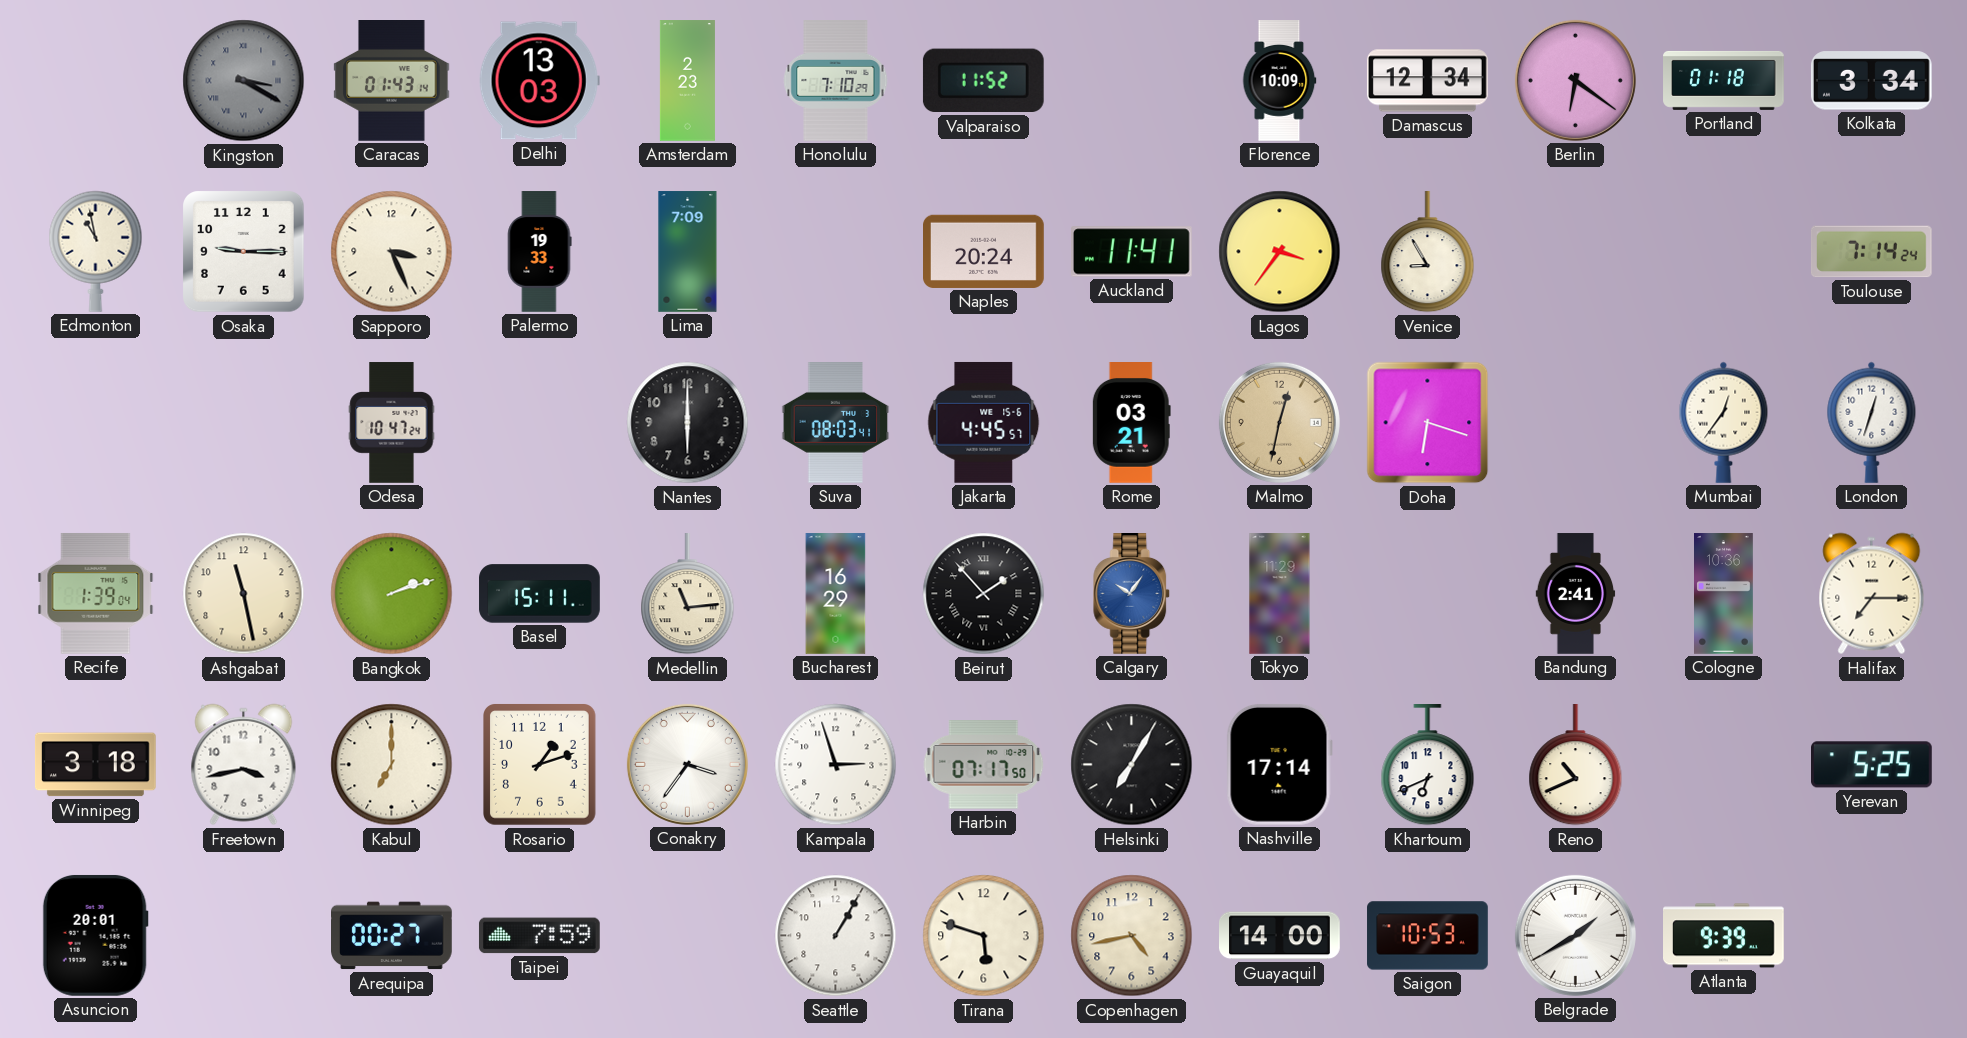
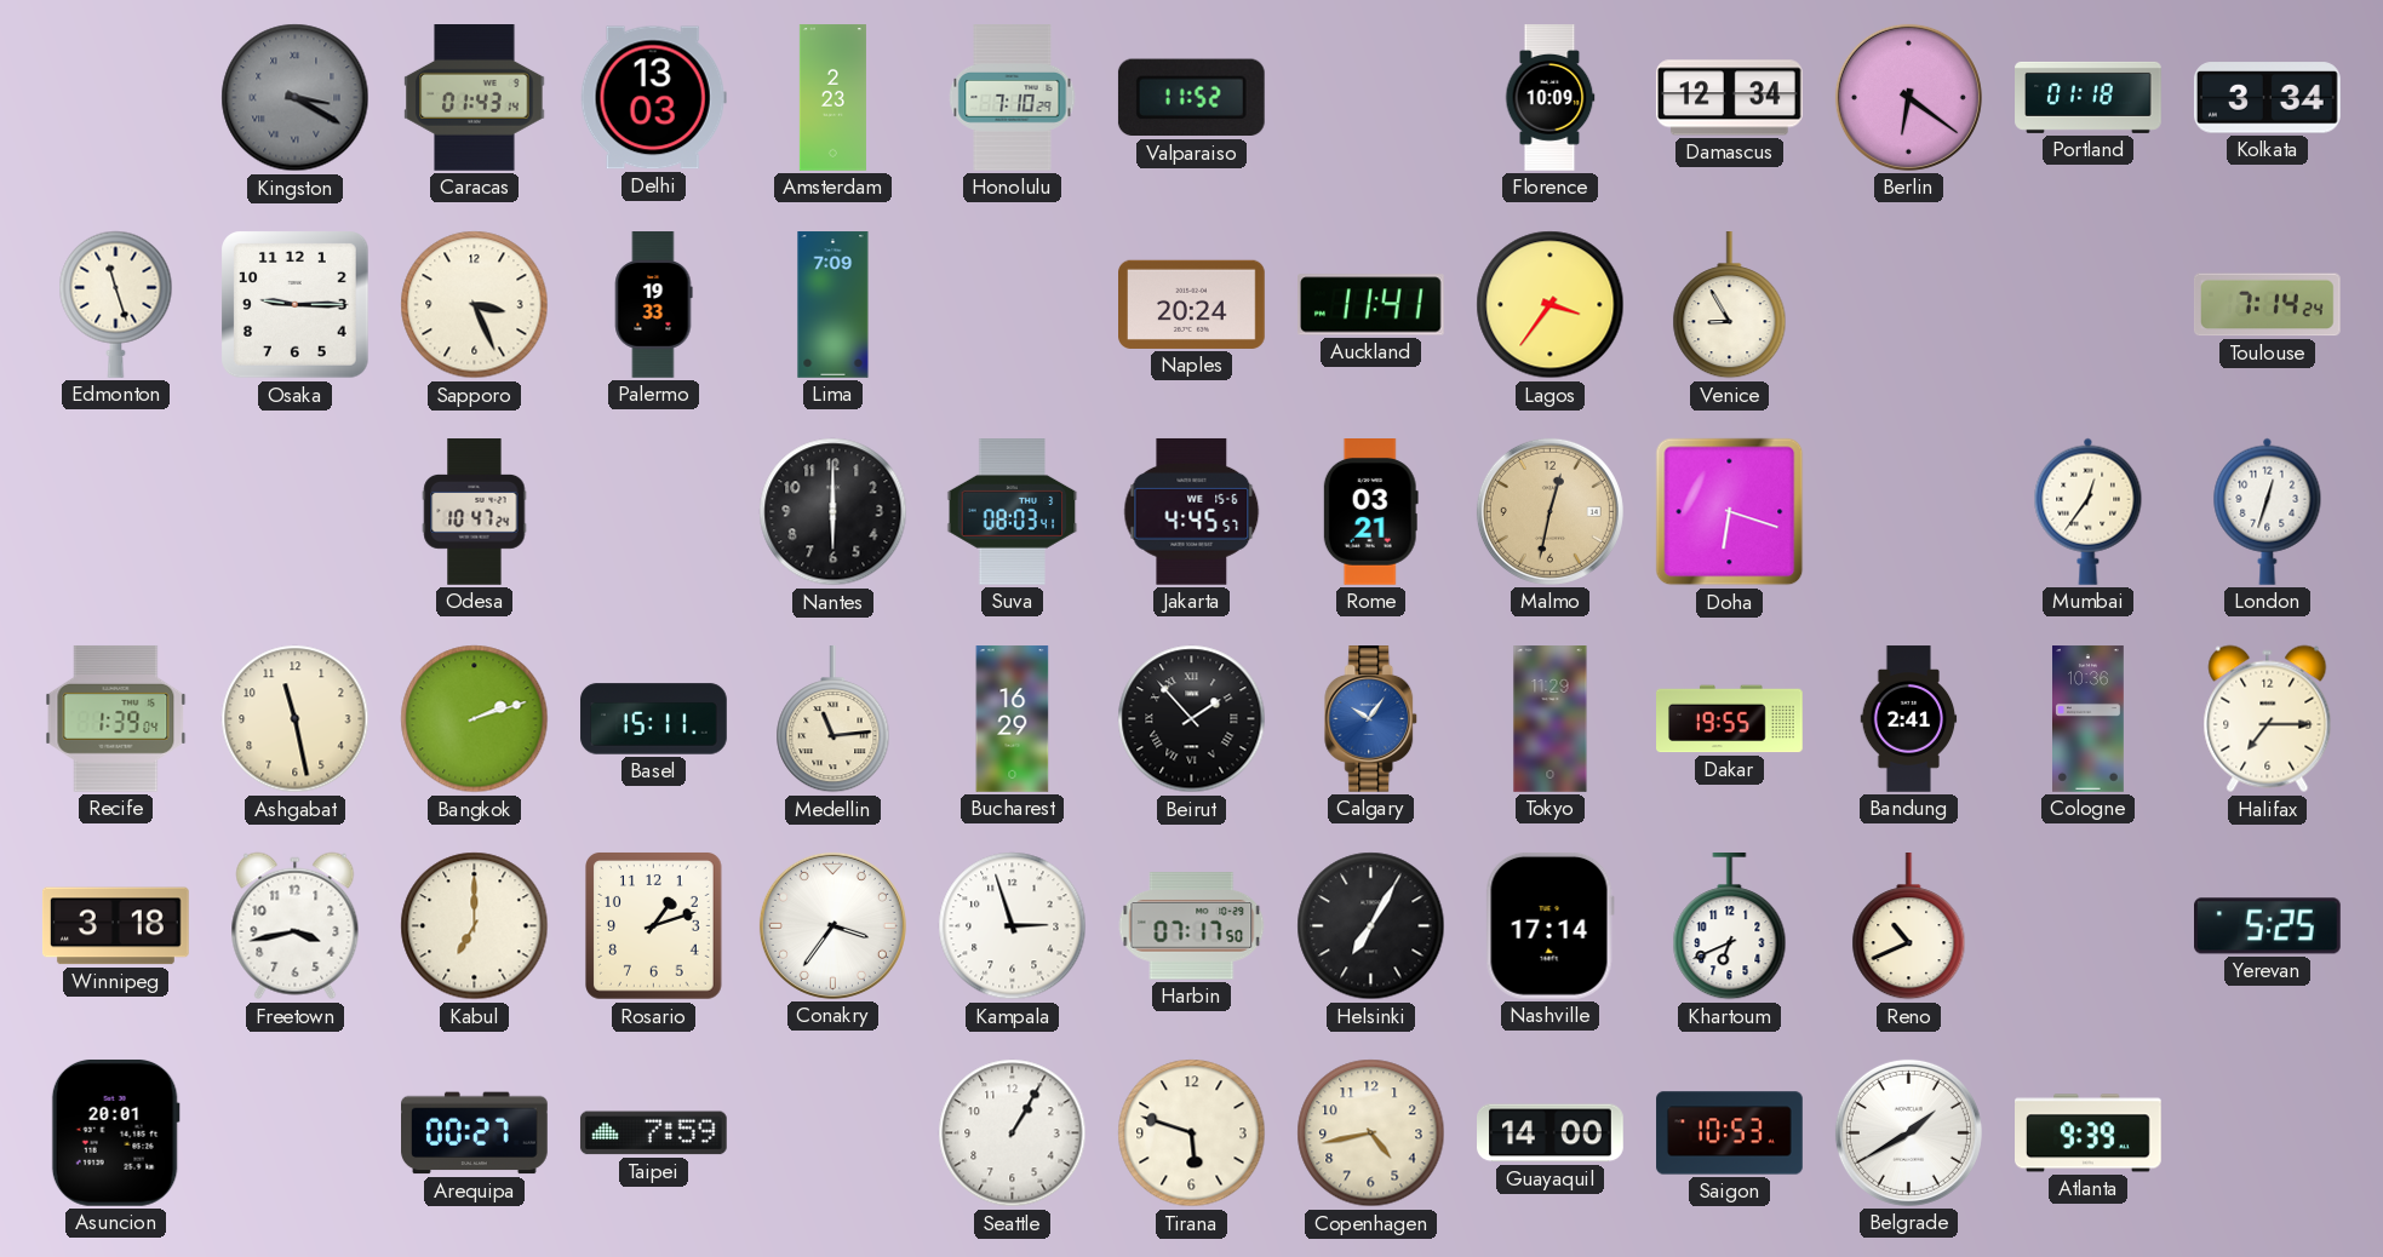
Edmonton: 10:58 -> 11:27
Dakar: none -> 19:55
